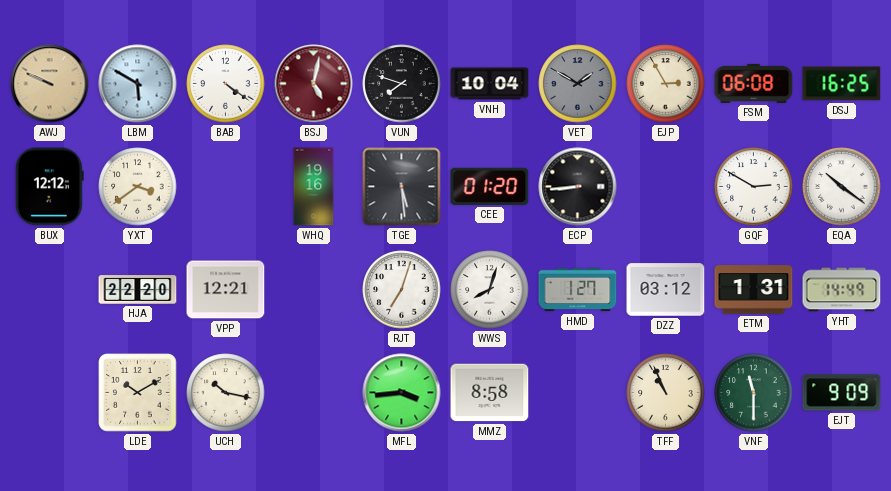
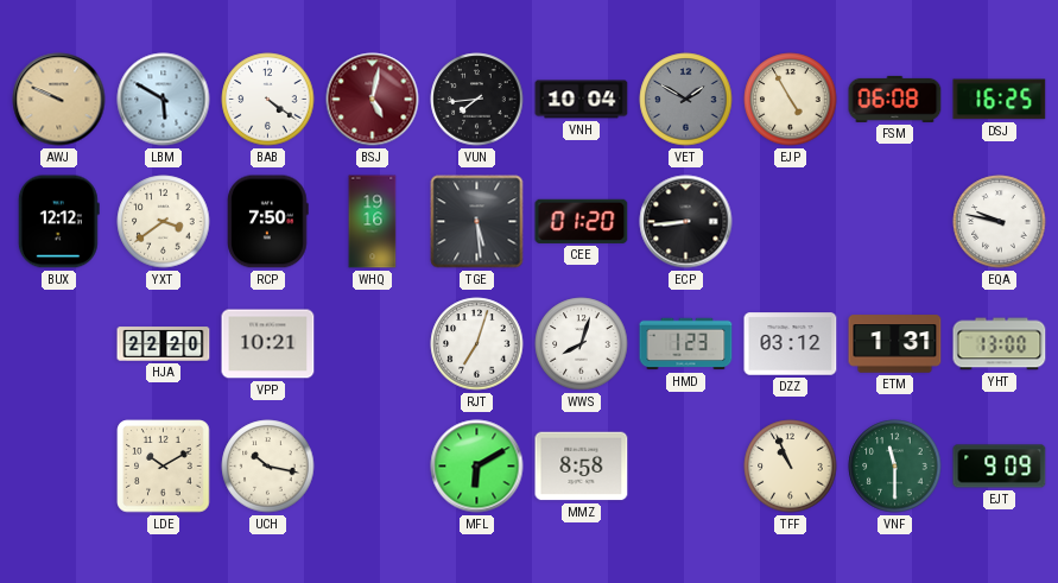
VUN: 7:48 -> 7:44
EJP: 2:55 -> 4:55
RCP: none -> 7:50
GQF: 2:50 -> none
EQA: 10:21 -> 9:47
VPP: 12:21 -> 10:21
HMD: 1:27 -> 1:23
YHT: 14:49 -> 13:00
MFL: 3:44 -> 6:10
